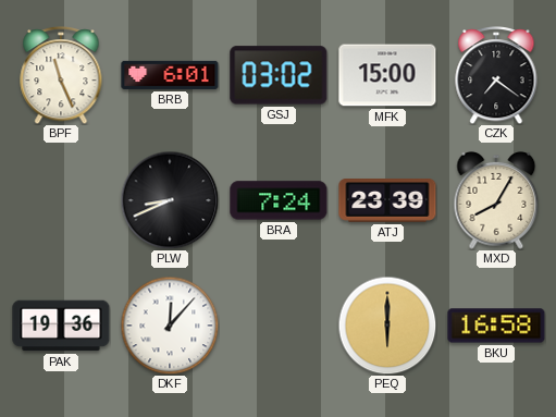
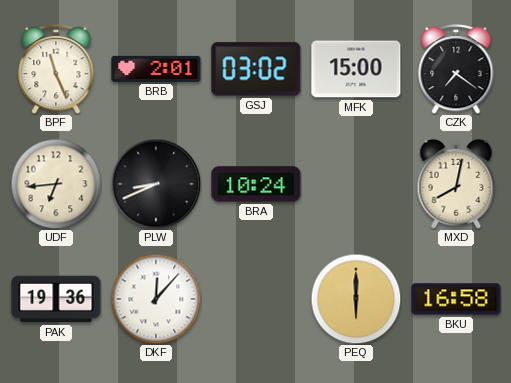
BRB: 6:01 -> 2:01
UDF: none -> 6:44
BRA: 7:24 -> 10:24
ATJ: 23:39 -> none
MXD: 8:05 -> 8:02
